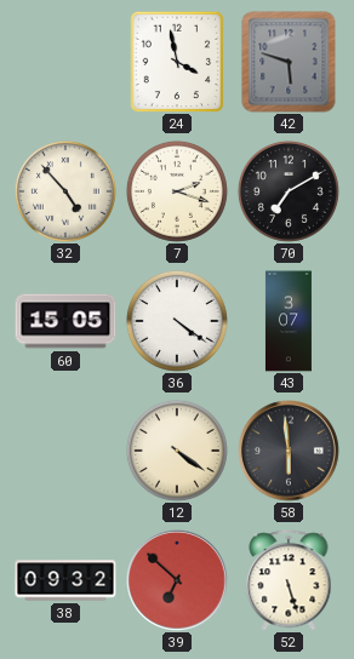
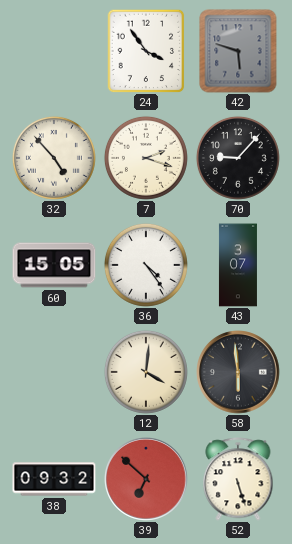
24: 3:58 -> 3:54
70: 7:10 -> 9:07
36: 4:21 -> 4:24
12: 4:21 -> 4:01
